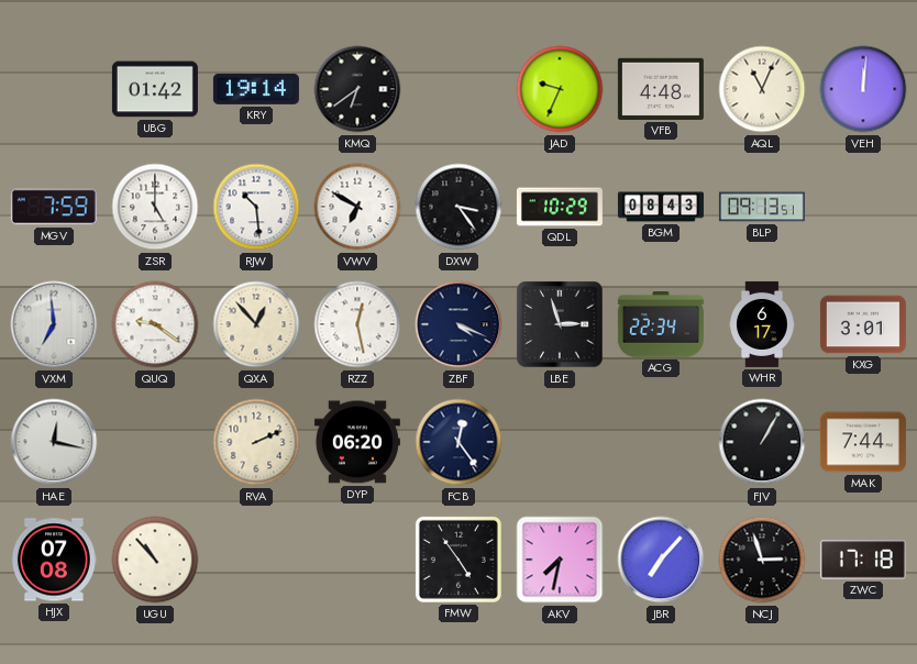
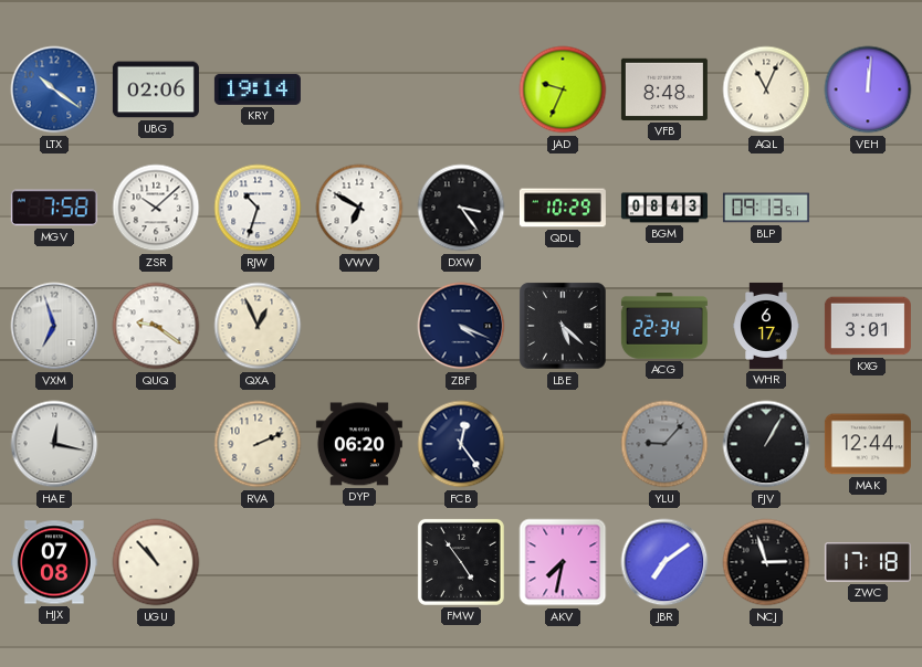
LTX: none -> 10:21
UBG: 01:42 -> 02:06
KMQ: 6:39 -> none
VFB: 4:48 -> 8:48
MGV: 7:59 -> 7:58
ZSR: 5:00 -> 10:08
RJW: 10:29 -> 10:33
VXM: 6:59 -> 6:57
QXA: 12:53 -> 12:56
RZZ: 12:28 -> none
LBE: 2:57 -> 5:22
YLU: none -> 9:07
MAK: 7:44 -> 12:44
JBR: 7:07 -> 7:09
